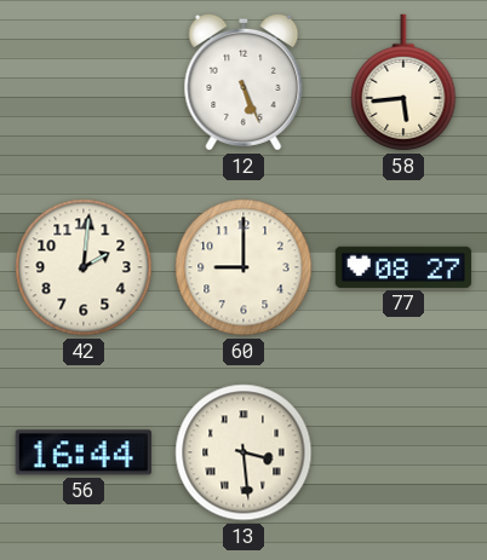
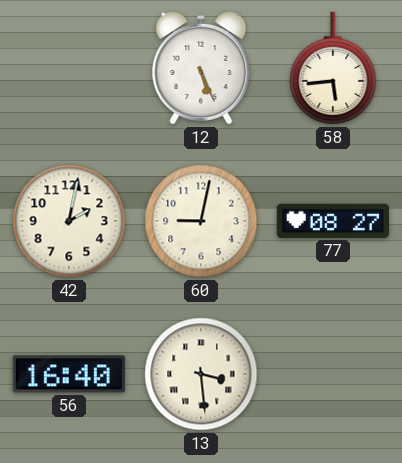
42: 2:01 -> 2:02
60: 9:00 -> 9:02
56: 16:44 -> 16:40
